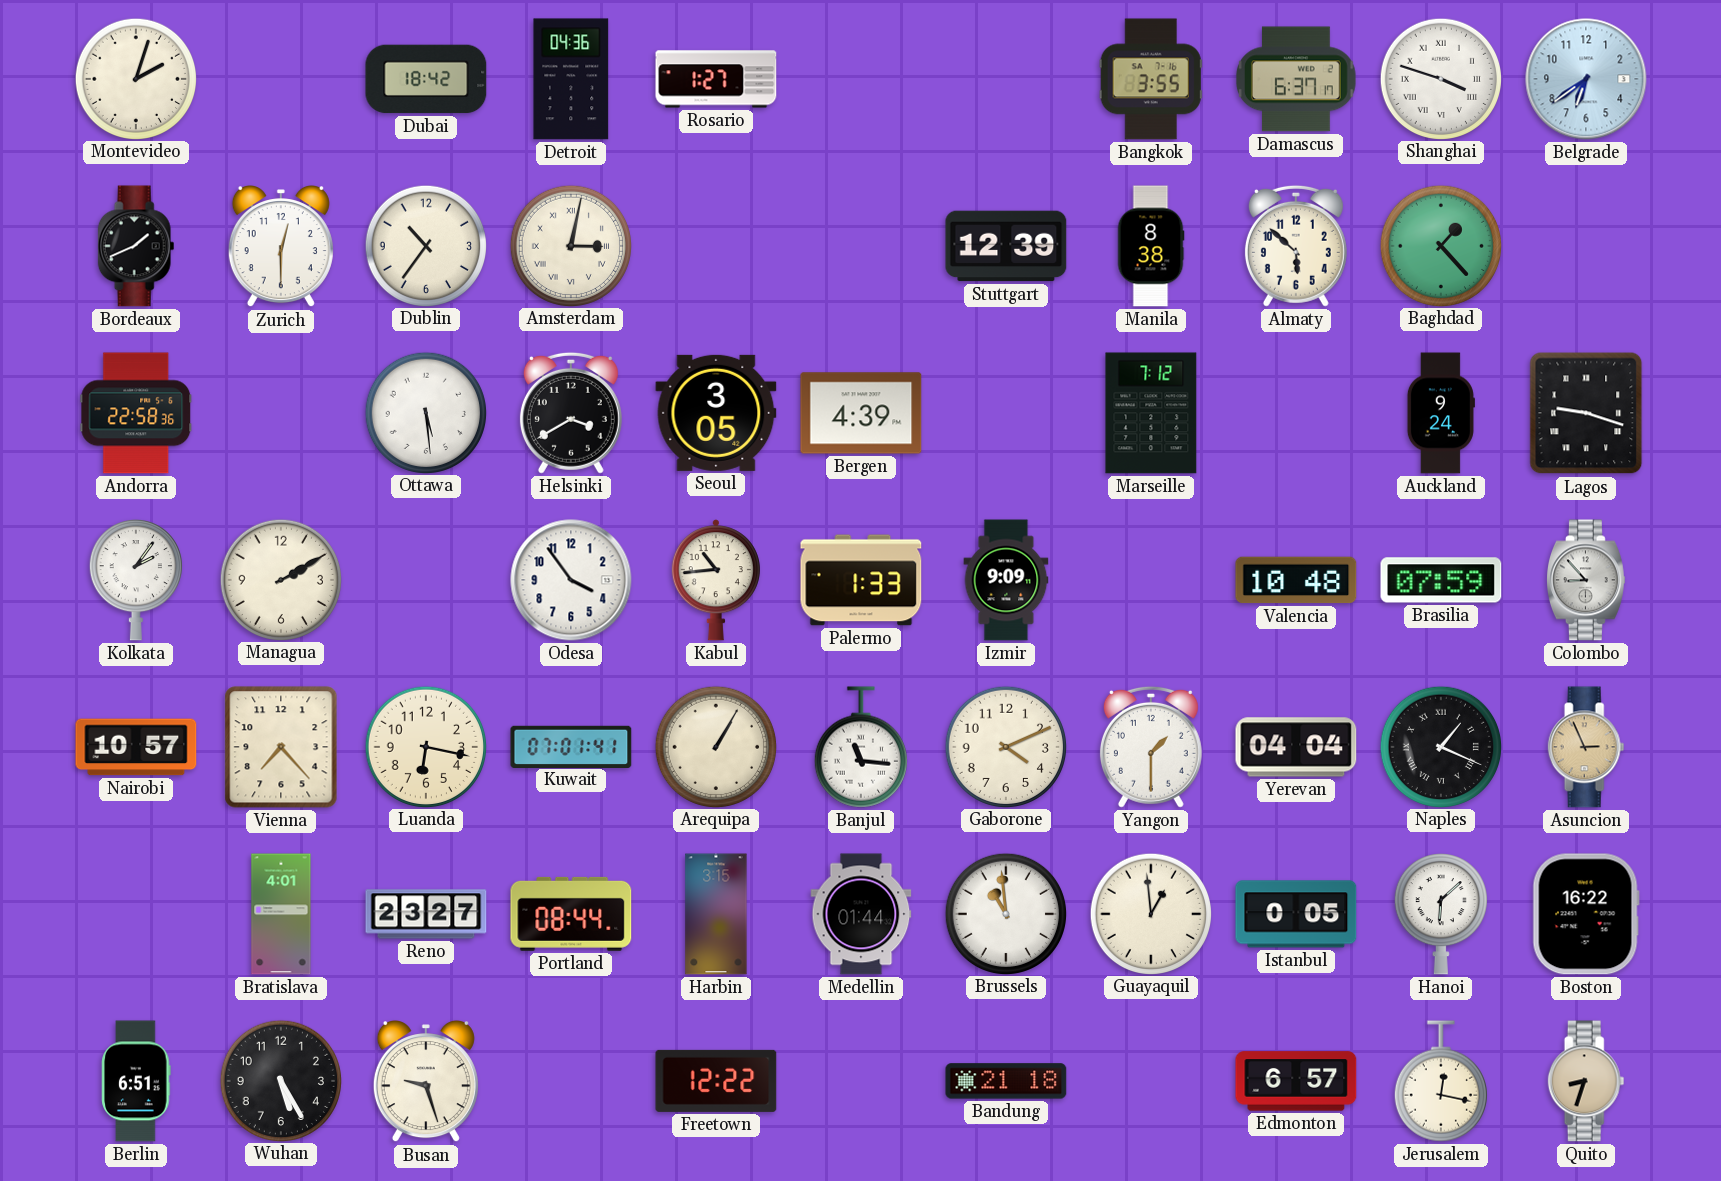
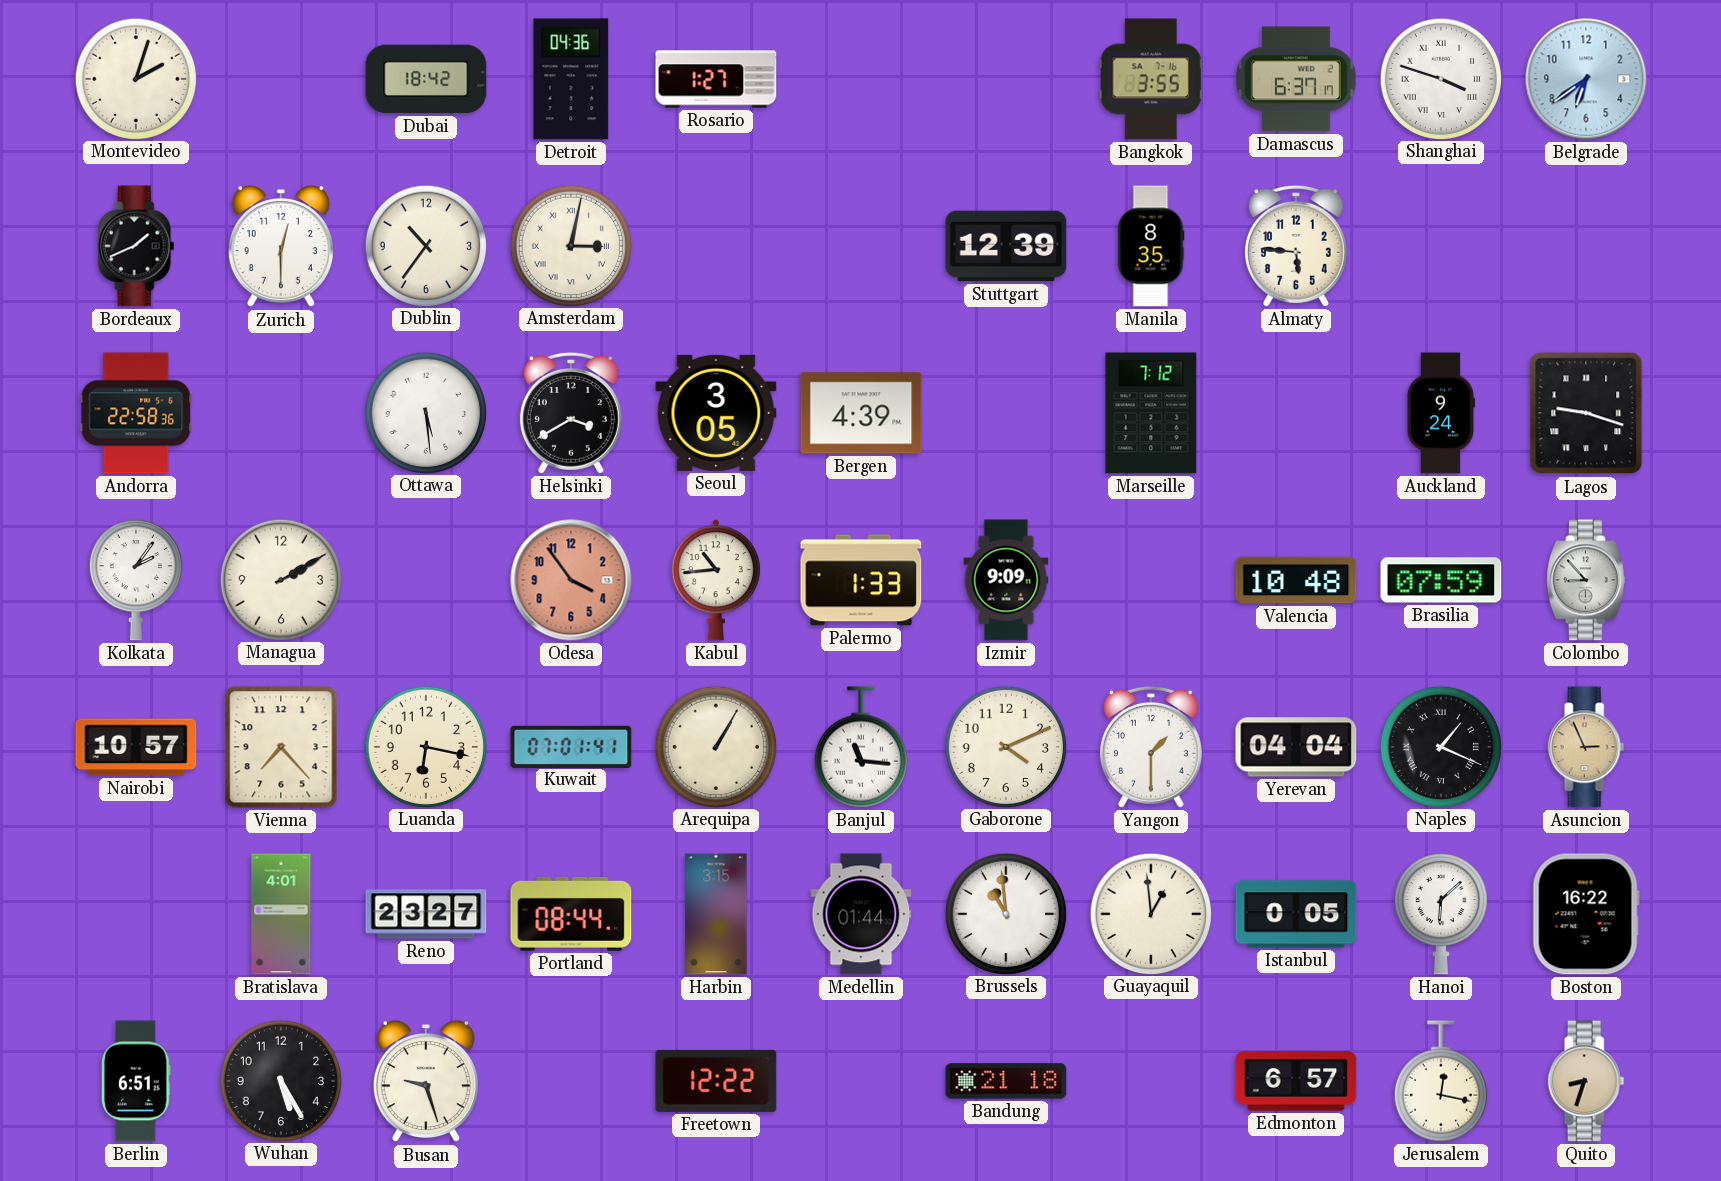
Manila: 8:38 -> 8:35
Almaty: 5:52 -> 5:46
Baghdad: 1:23 -> none
Odesa dial: white -> salmon
